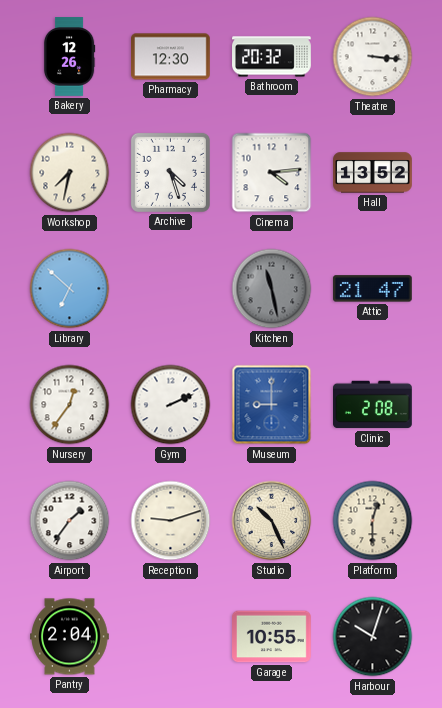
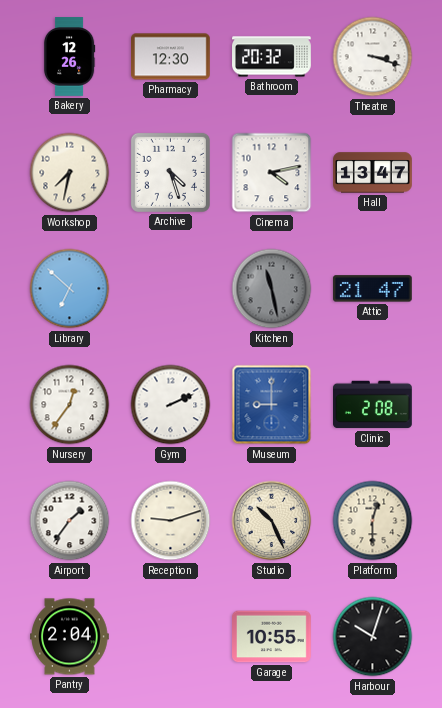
Theatre: 3:16 -> 3:18
Cinema: 4:14 -> 4:13
Hall: 13:52 -> 13:47
